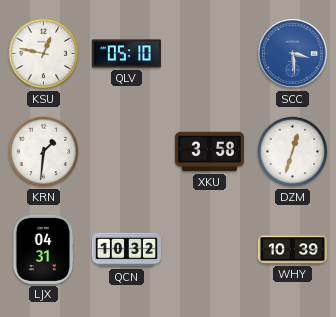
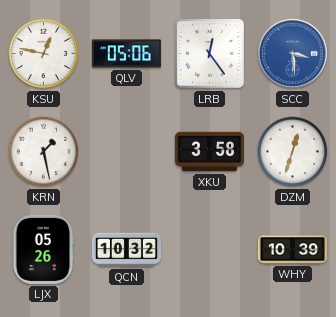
QLV: 05:10 -> 05:06
LRB: none -> 12:24
KRN: 1:31 -> 1:28
LJX: 04:31 -> 05:26
